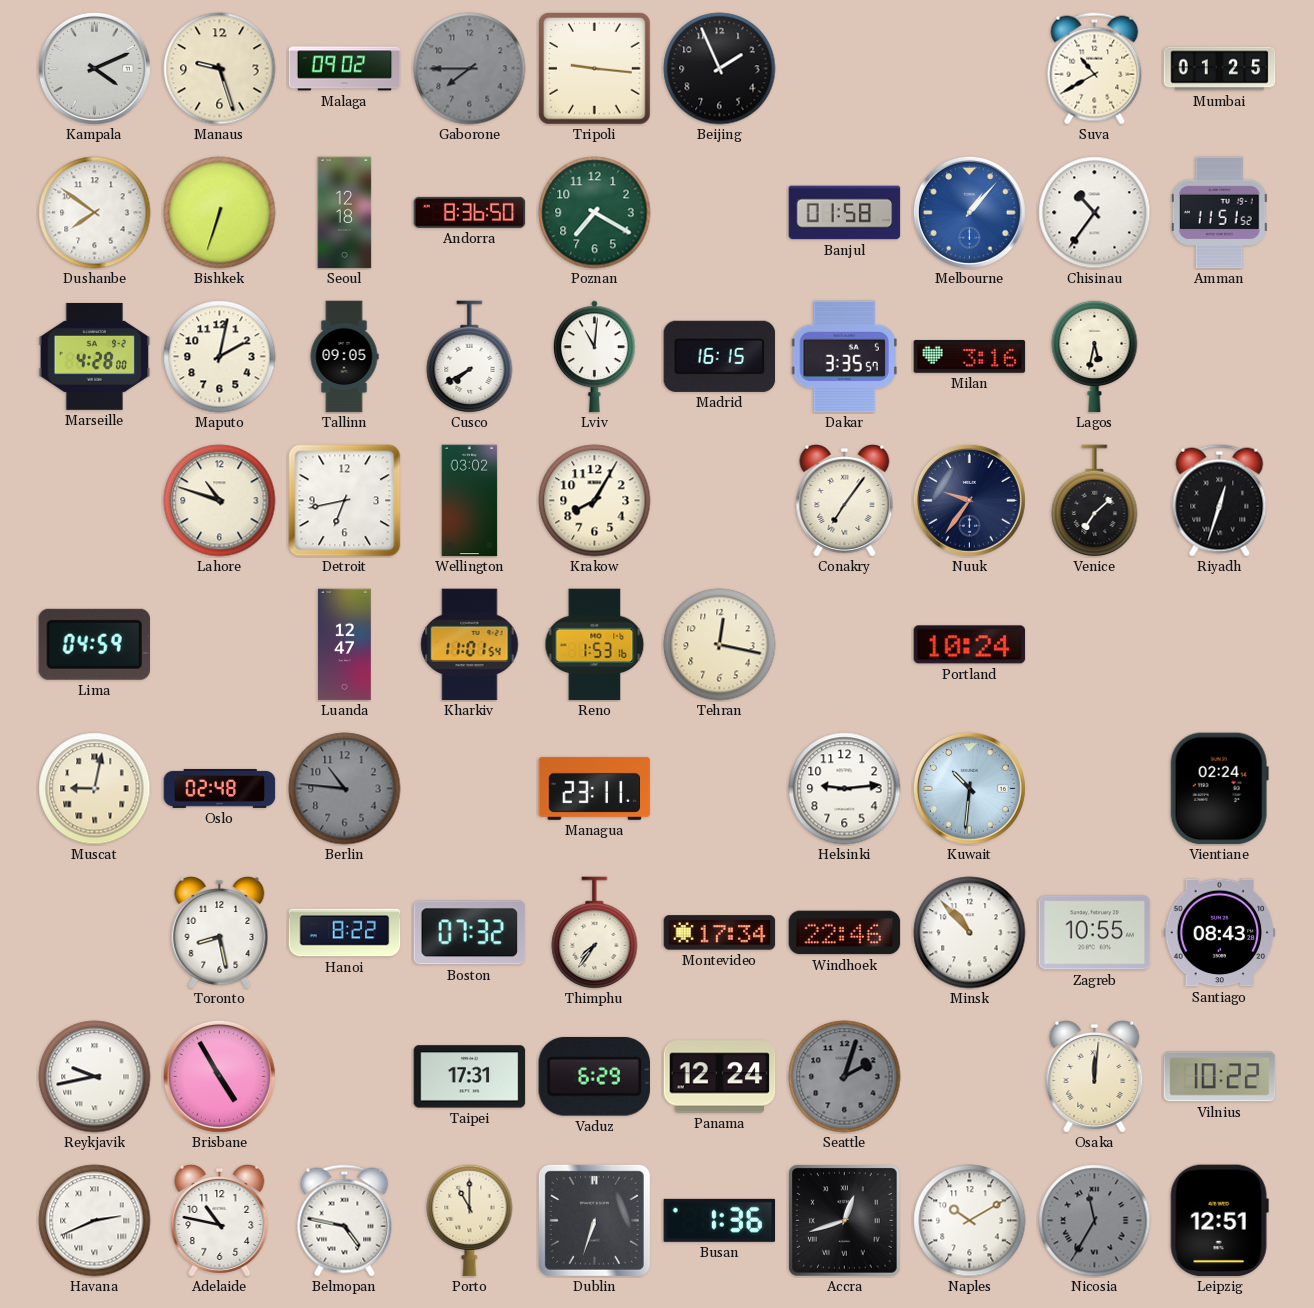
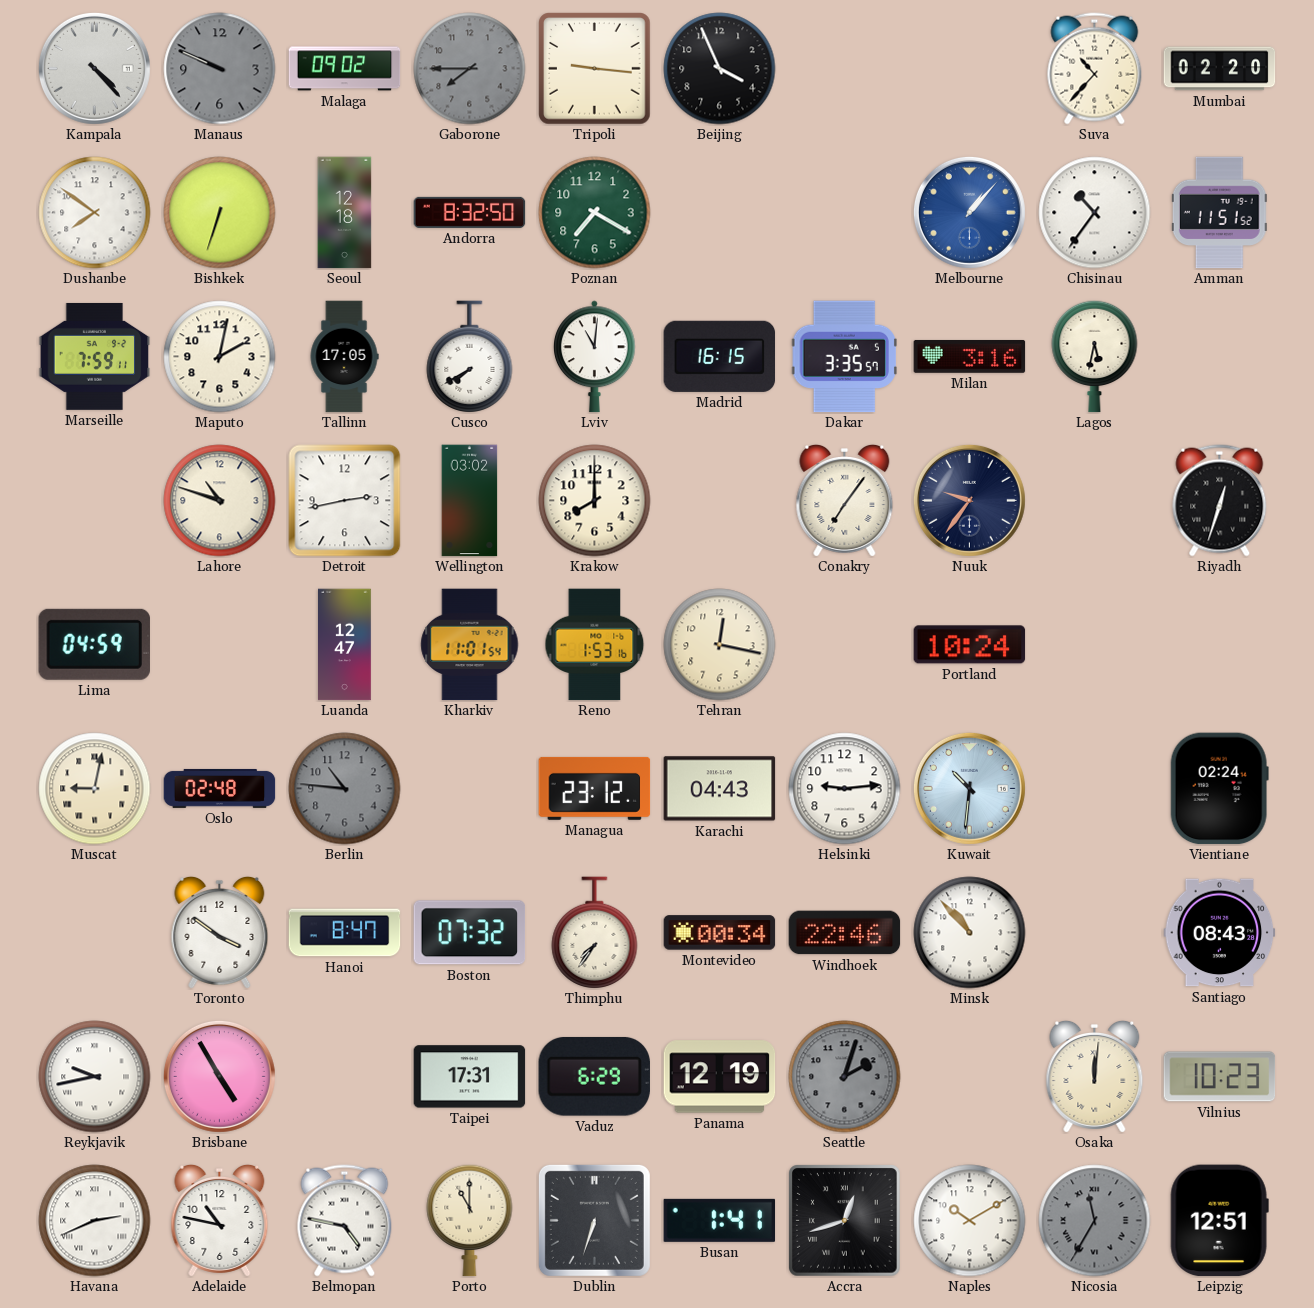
Kampala: 4:11 -> 4:23
Manaus: 9:27 -> 9:49
Manaus dial: cream -> grey
Beijing: 1:56 -> 3:56
Suva: 10:40 -> 10:37
Mumbai: 01:25 -> 02:20
Andorra: 8:36 -> 8:32
Banjul: 01:58 -> none
Marseille: 4:28 -> 7:59
Tallinn: 09:05 -> 17:05
Detroit: 6:43 -> 2:43
Krakow: 8:05 -> 8:00
Venice: 7:08 -> none
Managua: 23:11 -> 23:12
Karachi: none -> 04:43
Toronto: 8:28 -> 3:51
Hanoi: 8:22 -> 8:47
Montevideo: 17:34 -> 00:34
Zagreb: 10:55 -> none
Panama: 12:24 -> 12:19
Vilnius: 10:22 -> 10:23
Busan: 1:36 -> 1:41
